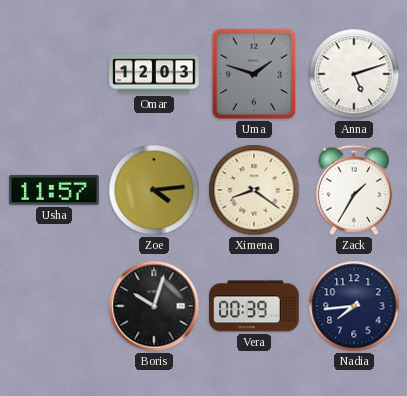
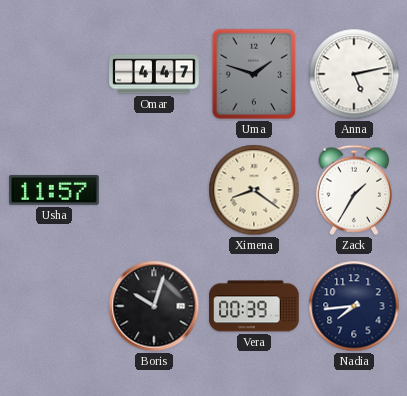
Omar: 12:03 -> 4:47
Anna: 5:12 -> 5:13
Zoe: 4:14 -> none
